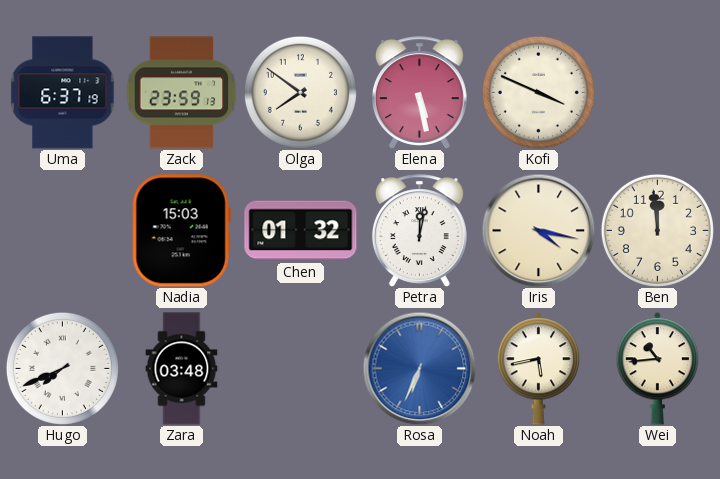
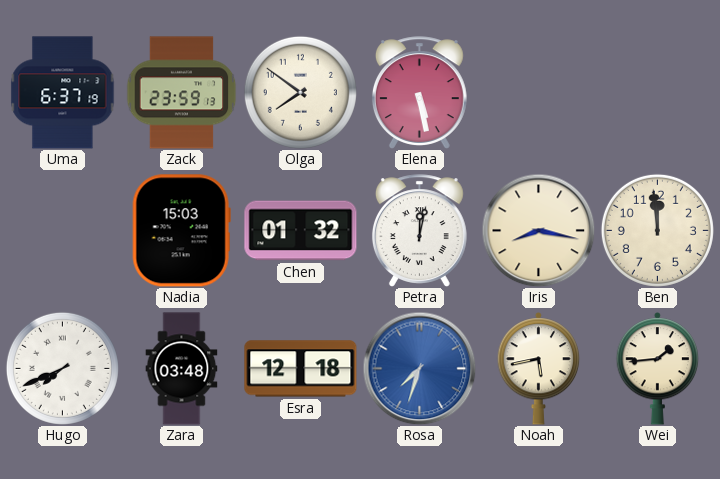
Kofi: 3:49 -> none
Iris: 4:17 -> 8:17
Esra: none -> 12:18
Rosa: 6:34 -> 7:33
Wei: 10:44 -> 1:44
